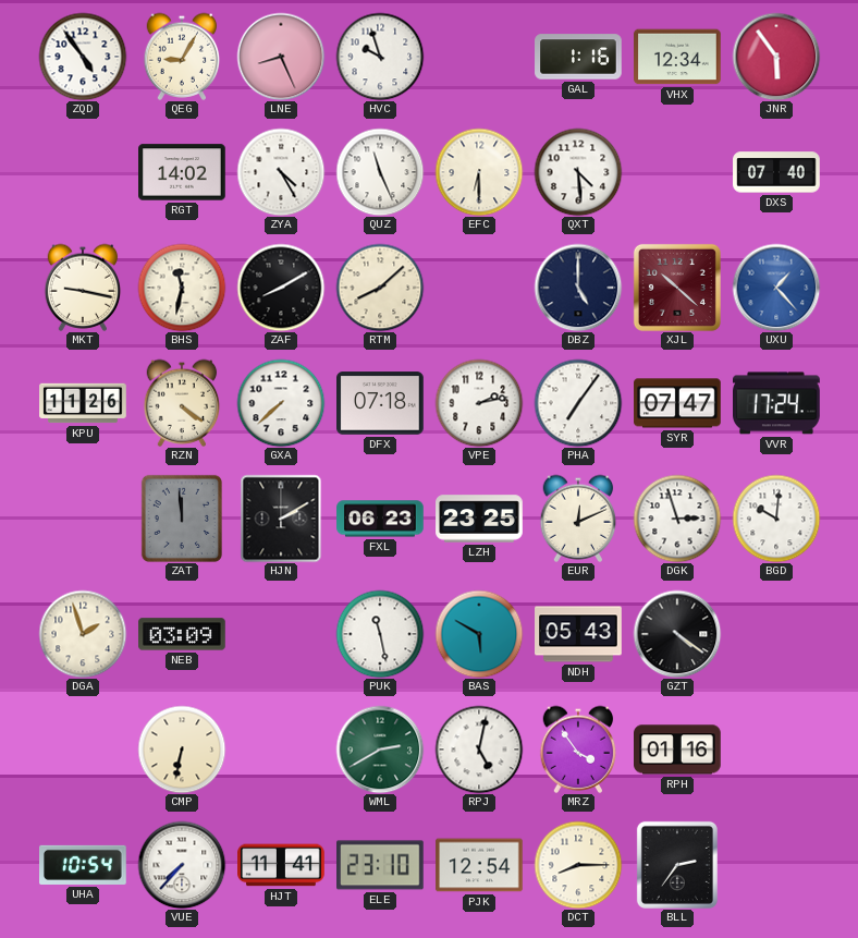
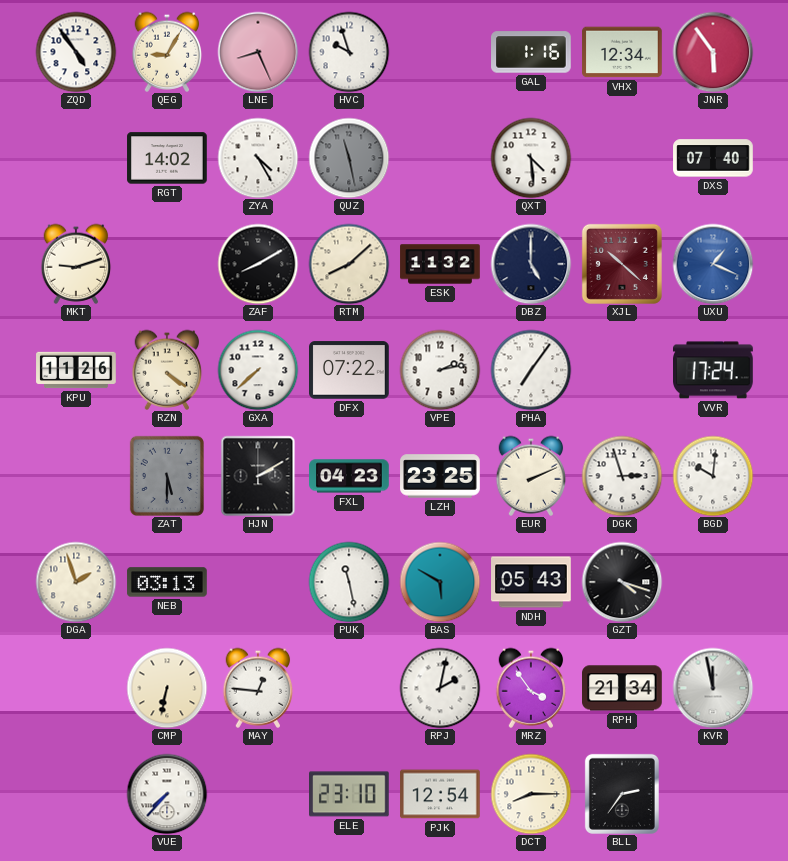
QUZ: 11:26 -> 11:28
QUZ dial: white -> grey
EFC: 6:30 -> none
MKT: 9:17 -> 9:12
BHS: 11:32 -> none
ESK: none -> 11:32
UXU: 1:23 -> 1:19
DFX: 07:18 -> 07:22
SYR: 07:47 -> none
ZAT: 11:59 -> 5:30
FXL: 06:23 -> 04:23
EUR: 12:11 -> 2:11
NEB: 03:09 -> 03:13
GZT: 4:21 -> 4:18
MAY: none -> 12:46
WML: 2:40 -> none
RPJ: 5:02 -> 2:02
RPH: 01:16 -> 21:34
KVR: none -> 11:58
UHA: 10:54 -> none
HJT: 11:41 -> none
